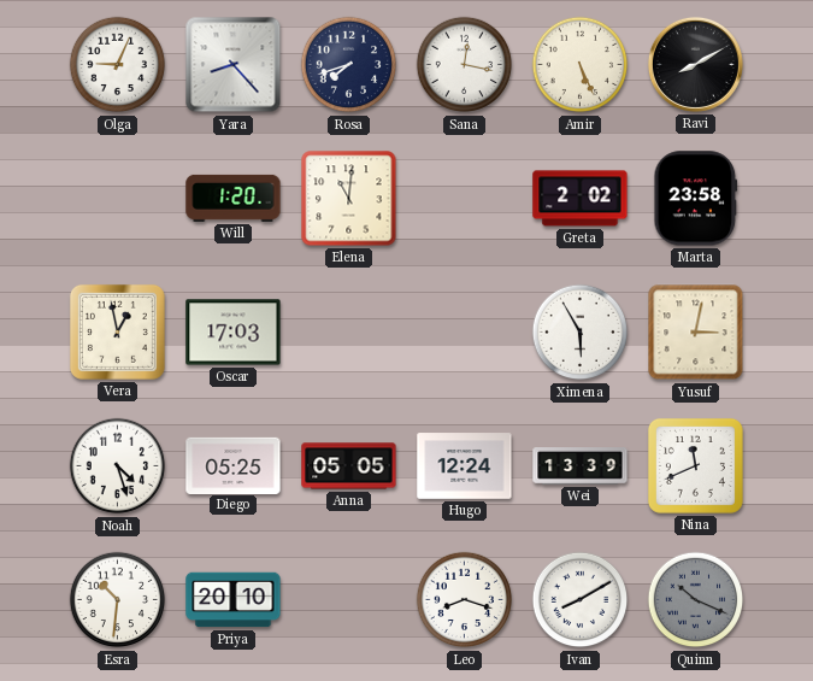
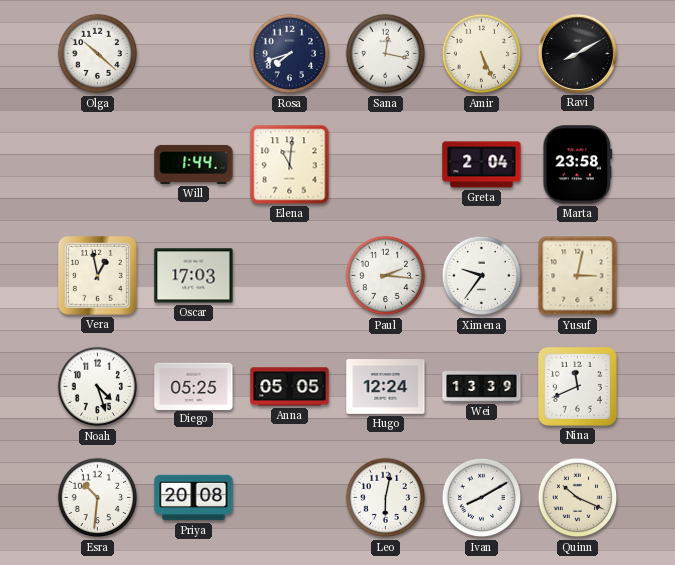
Olga: 9:04 -> 10:22
Yara: 8:23 -> none
Will: 1:20 -> 1:44
Greta: 2:02 -> 2:04
Paul: none -> 2:16
Ximena: 5:55 -> 9:36
Priya: 20:10 -> 20:08
Leo: 8:18 -> 6:02
Quinn dial: grey -> cream
